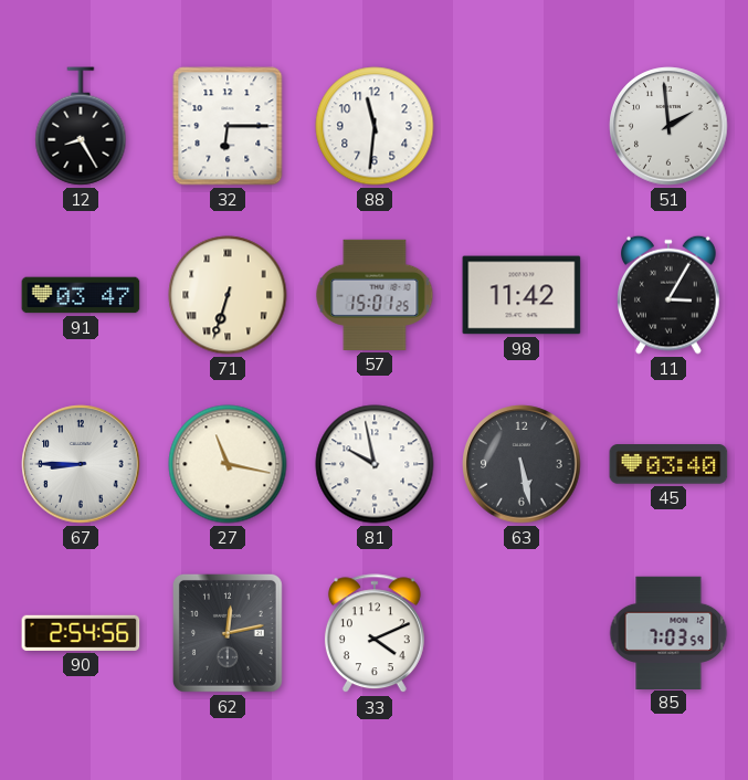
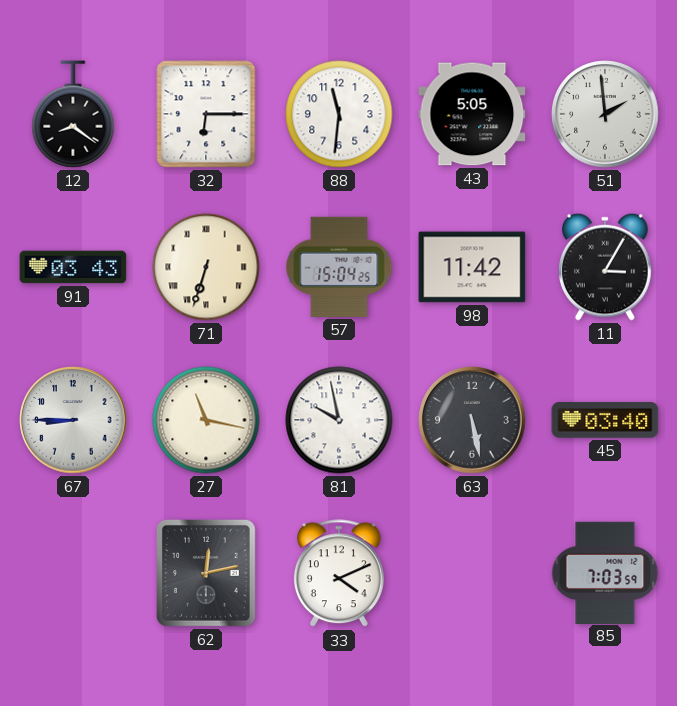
12: 8:25 -> 8:21
43: none -> 5:05
91: 03:47 -> 03:43
57: 15:01 -> 15:04
90: 2:54 -> none
